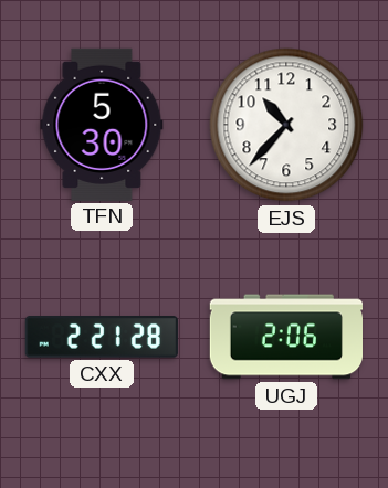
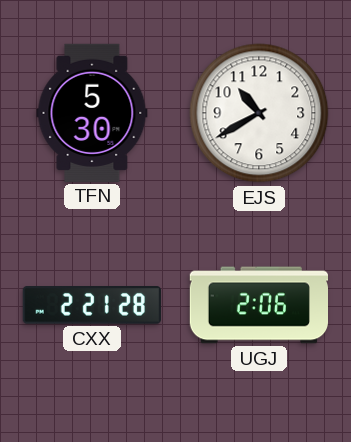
EJS: 10:37 -> 10:40
